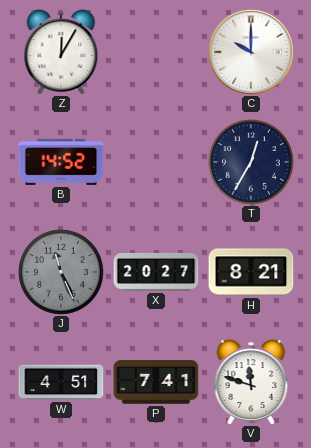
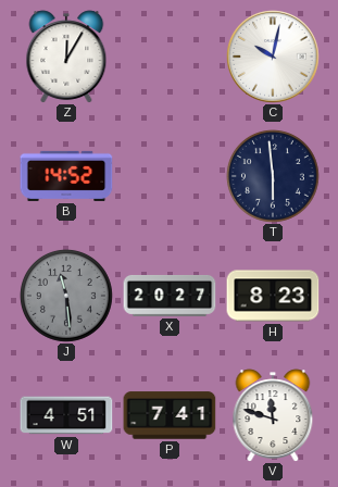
C: 10:00 -> 10:02
T: 12:35 -> 5:59
J: 11:26 -> 11:29
H: 8:21 -> 8:23
